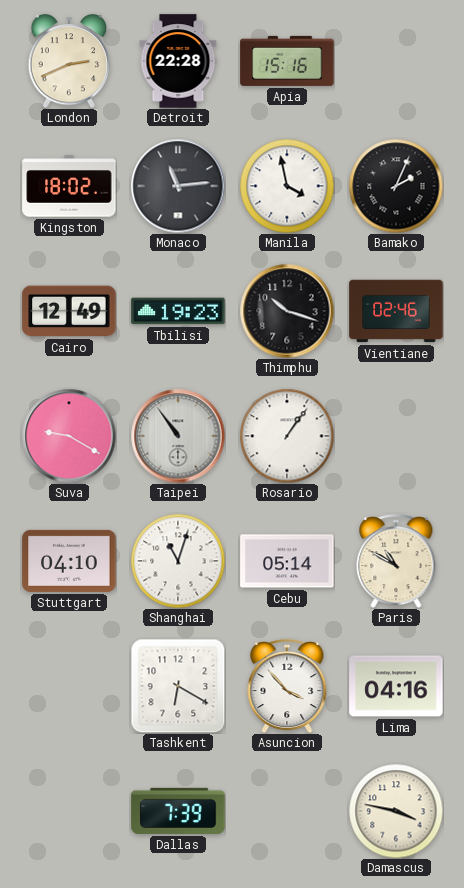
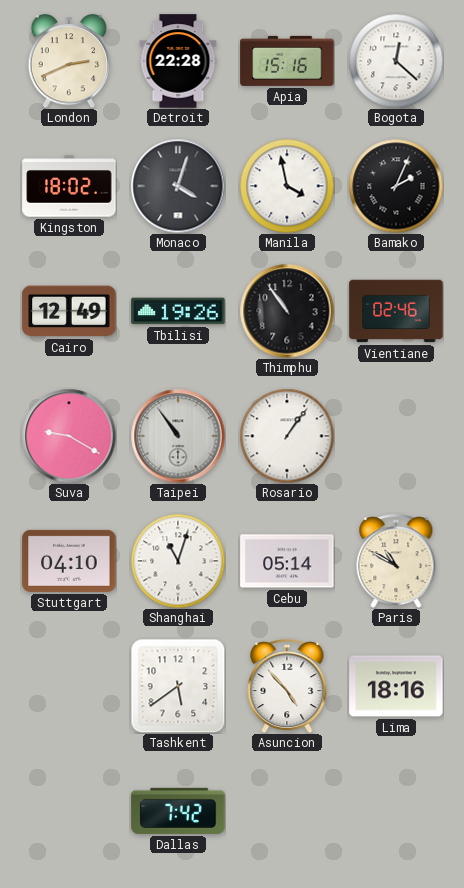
Bogota: none -> 12:22
Monaco: 11:14 -> 4:03
Tbilisi: 19:23 -> 19:26
Thimphu: 10:18 -> 10:54
Tashkent: 6:20 -> 5:39
Asuncion: 3:53 -> 4:53
Lima: 04:16 -> 18:16
Dallas: 7:39 -> 7:42
Damascus: 3:47 -> none
